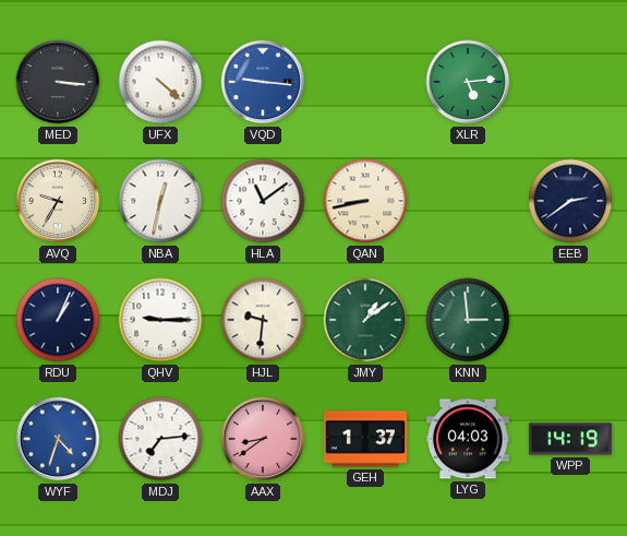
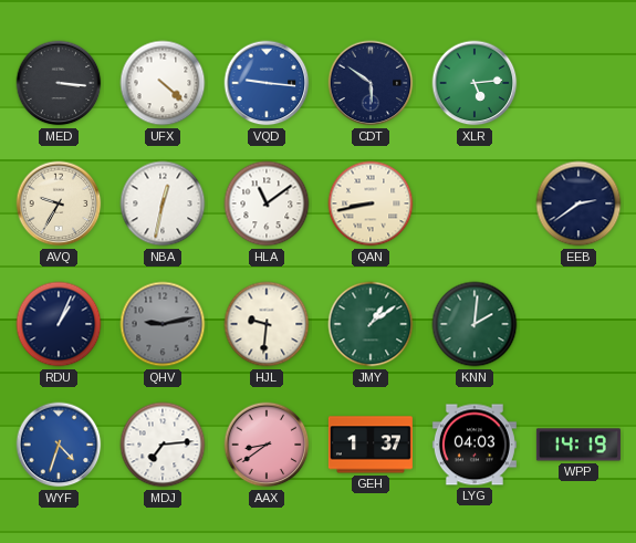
CDT: none -> 5:51
QHV: 9:15 -> 9:13
QHV dial: white -> grey
KNN: 2:59 -> 2:01
